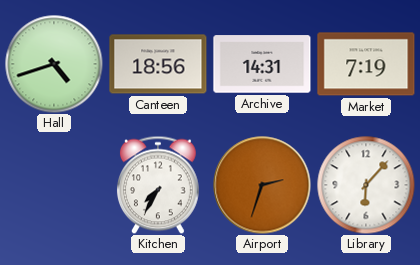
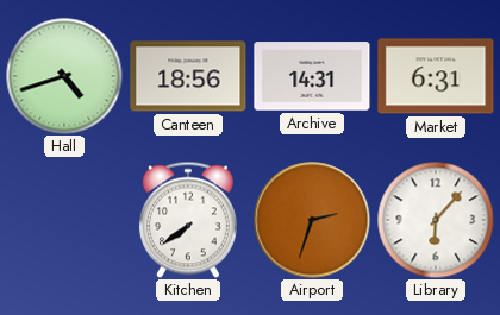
Market: 7:19 -> 6:31
Kitchen: 7:35 -> 7:39
